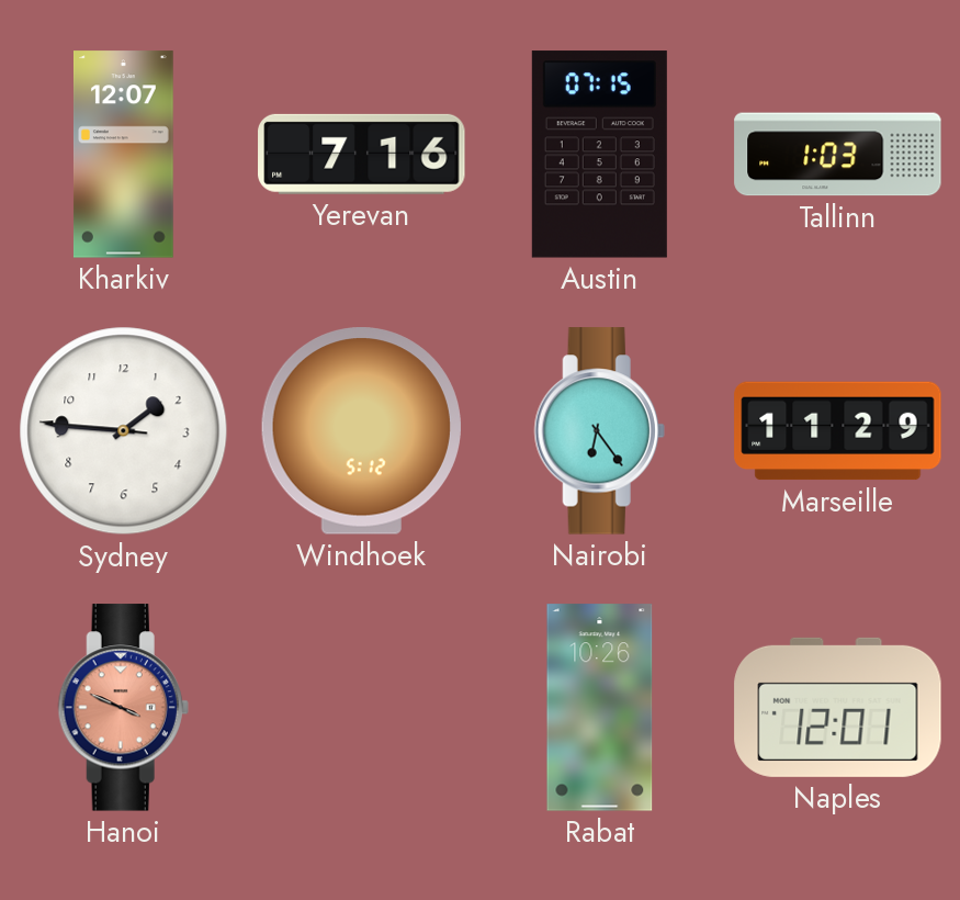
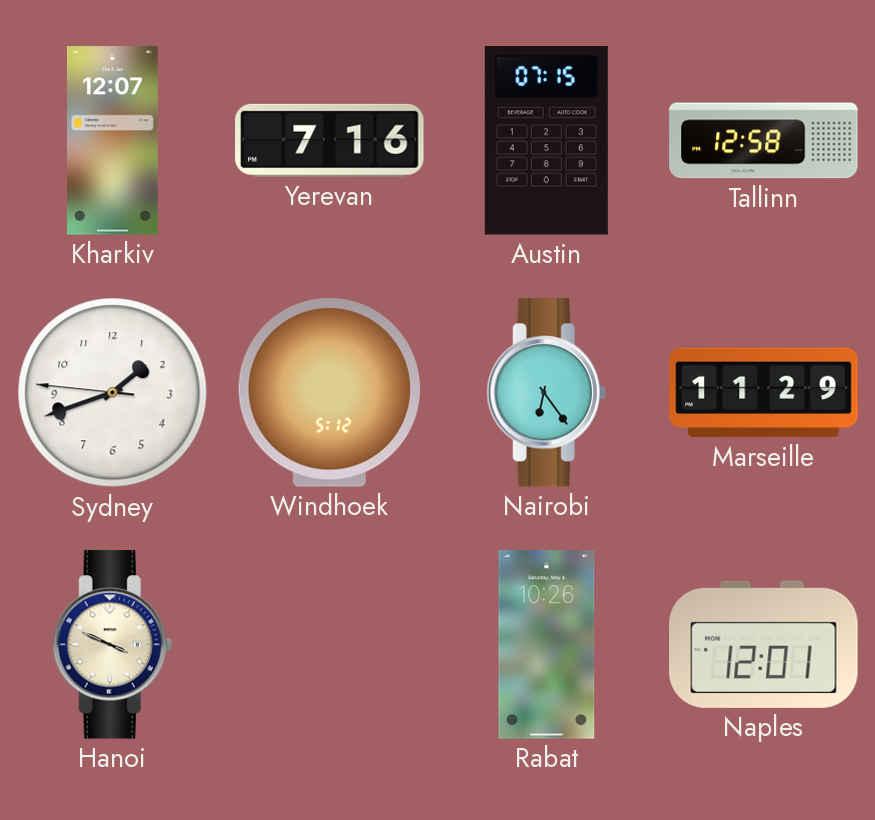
Tallinn: 1:03 -> 12:58
Sydney: 1:45 -> 1:41
Hanoi dial: salmon -> cream
